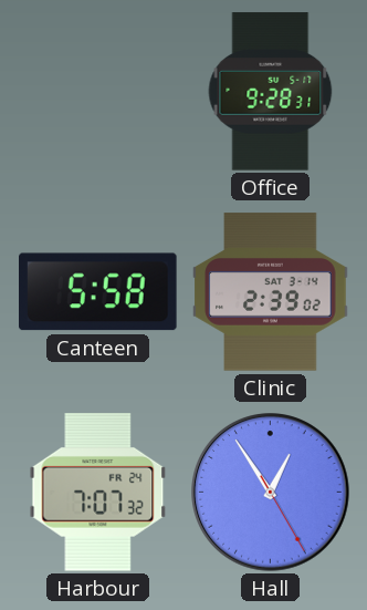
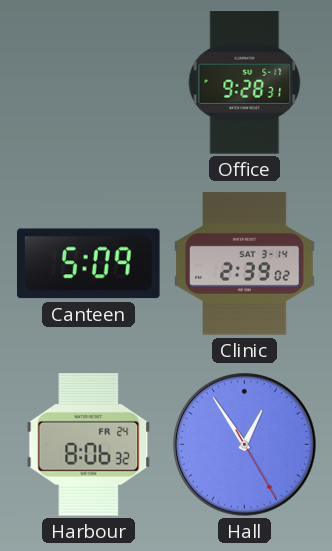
Canteen: 5:58 -> 5:09
Harbour: 7:07 -> 8:06
